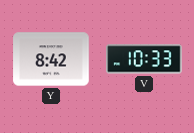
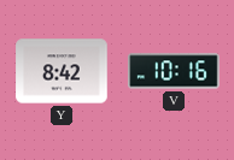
V: 10:33 -> 10:16
